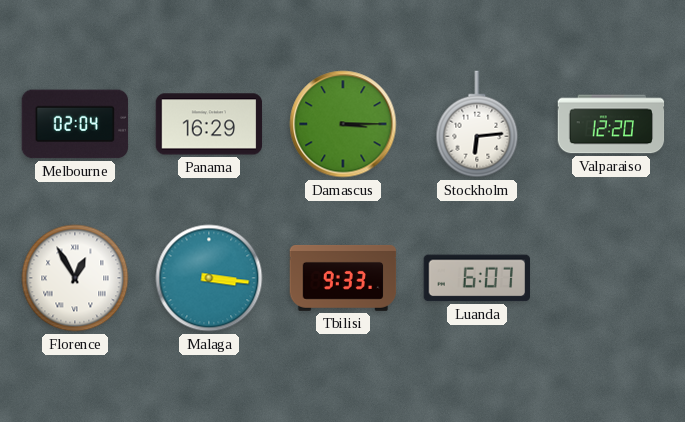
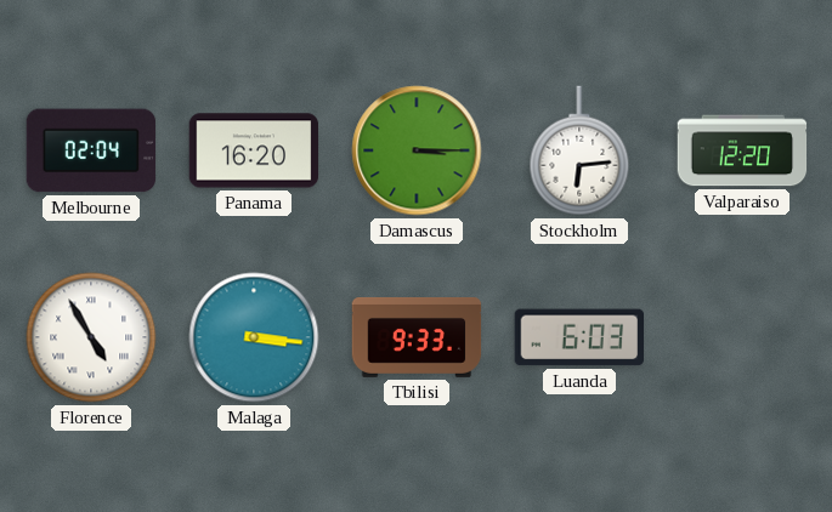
Panama: 16:29 -> 16:20
Florence: 12:55 -> 4:55
Luanda: 6:07 -> 6:03
